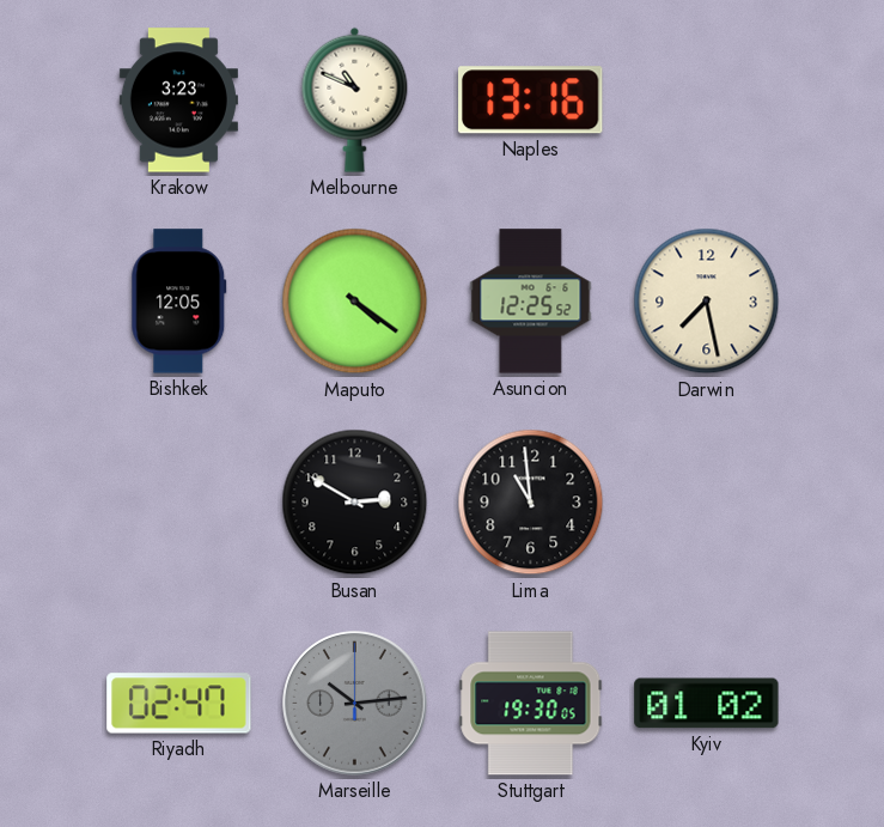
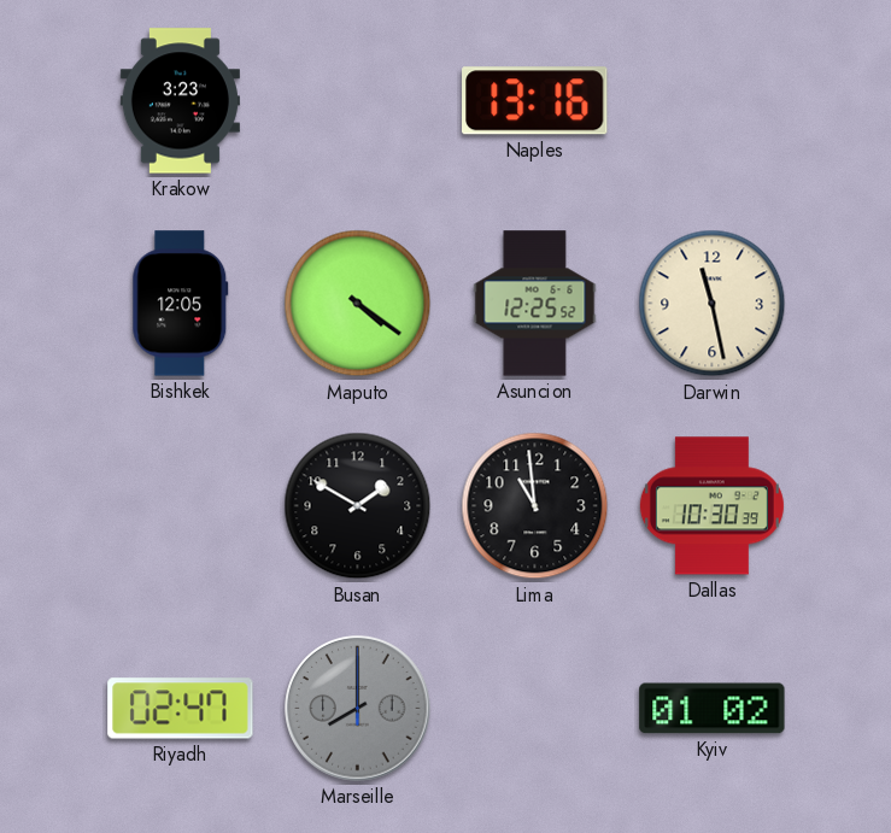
Melbourne: 10:49 -> none
Darwin: 7:28 -> 11:28
Busan: 2:50 -> 1:50
Dallas: none -> 10:30
Marseille: 10:14 -> 8:00
Stuttgart: 19:30 -> none
